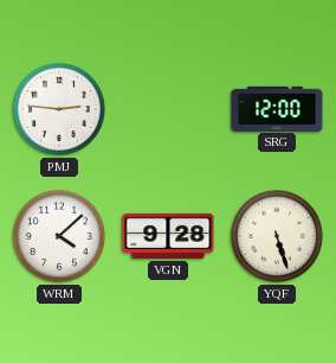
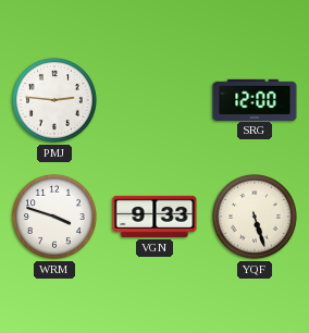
WRM: 4:08 -> 3:48
VGN: 9:28 -> 9:33
